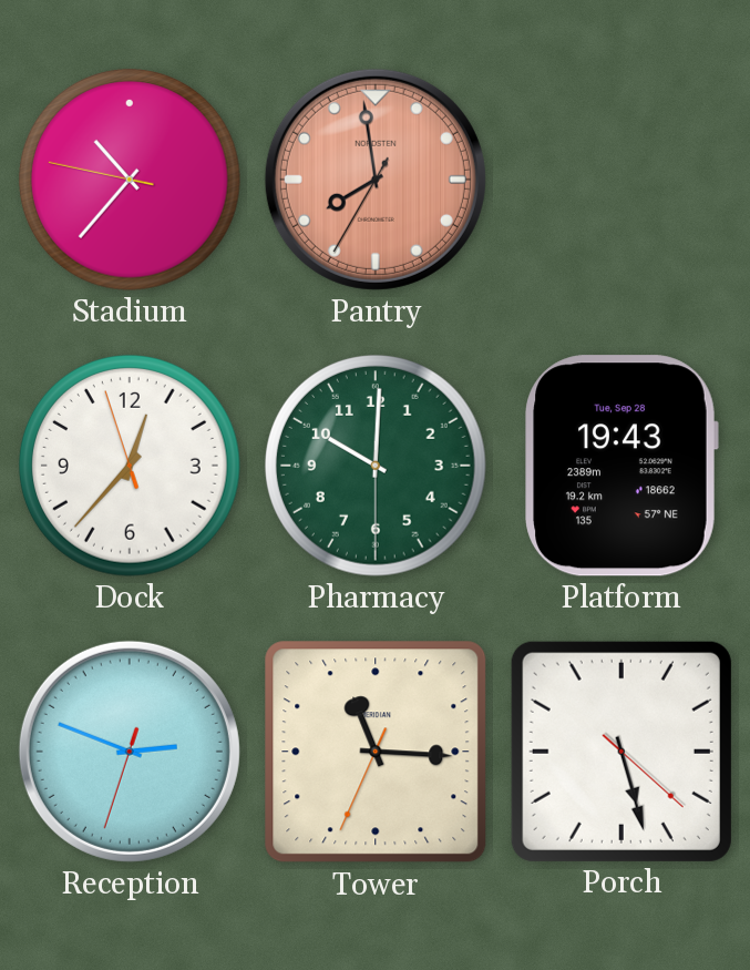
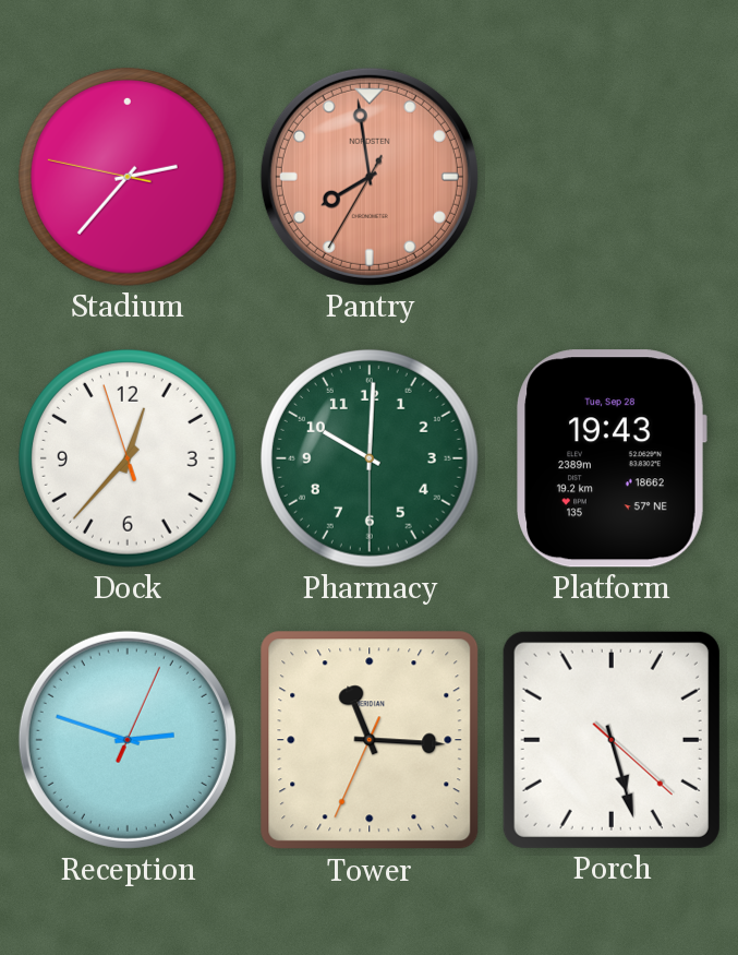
Stadium: 10:36 -> 2:36
Reception: 2:48:33 -> 2:48:04
